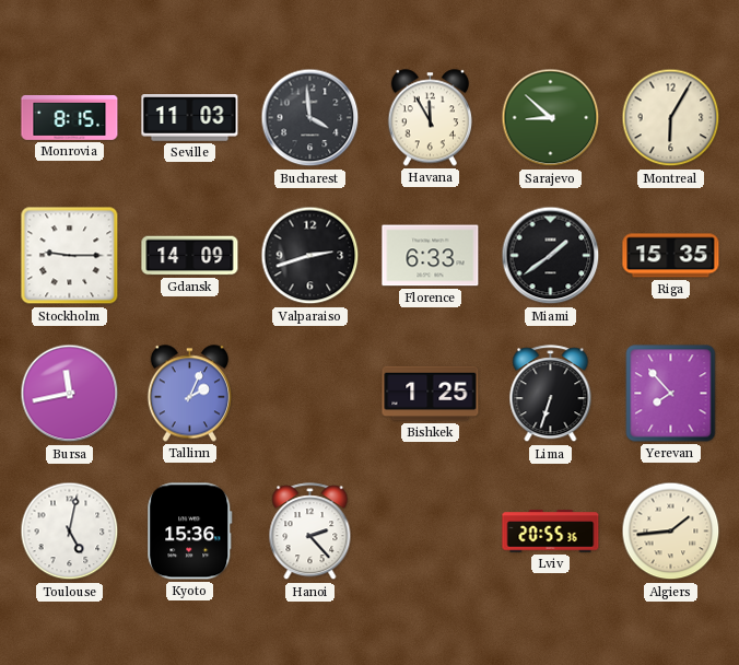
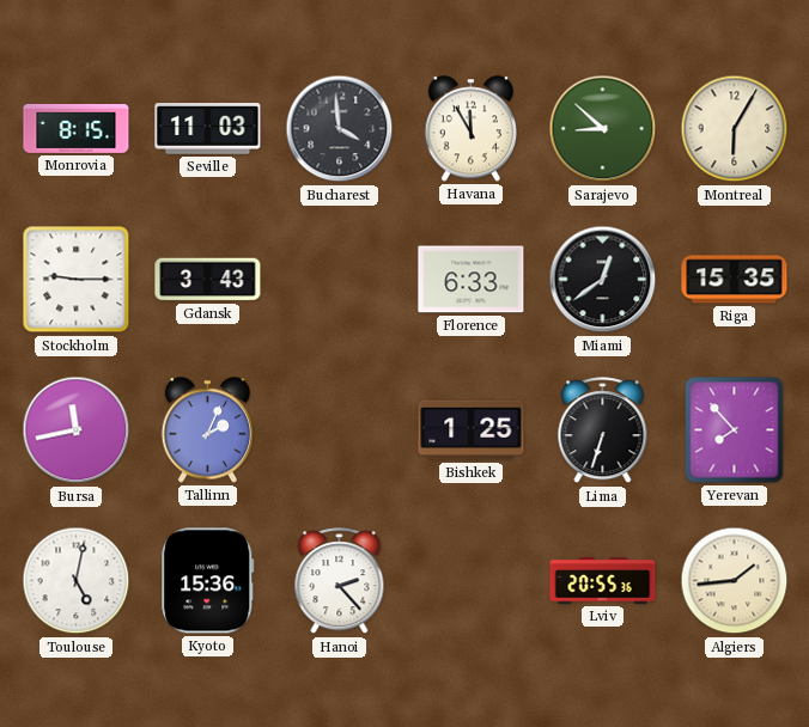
Gdansk: 14:09 -> 3:43
Valparaiso: 2:42 -> none
Miami: 1:39 -> 12:39
